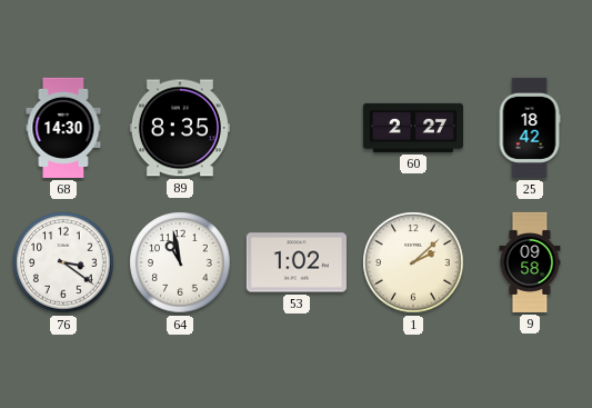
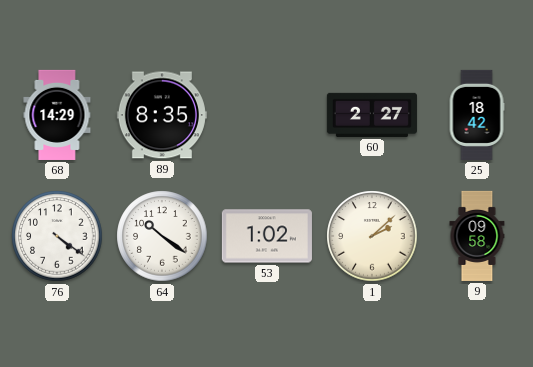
68: 14:30 -> 14:29
76: 3:21 -> 4:21
64: 10:58 -> 10:21
